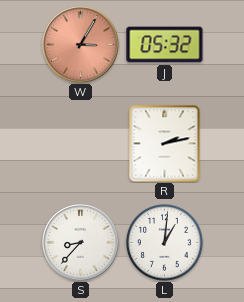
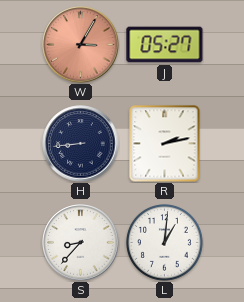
J: 05:32 -> 05:27
H: none -> 8:44
